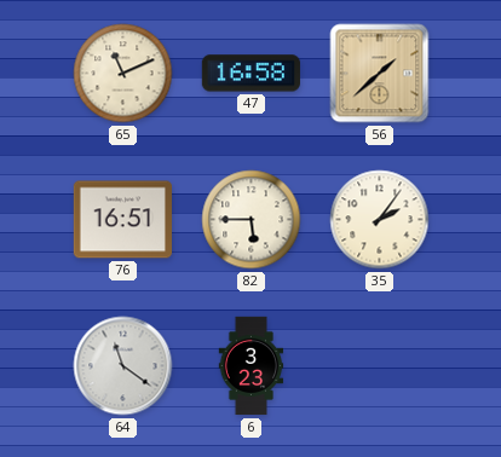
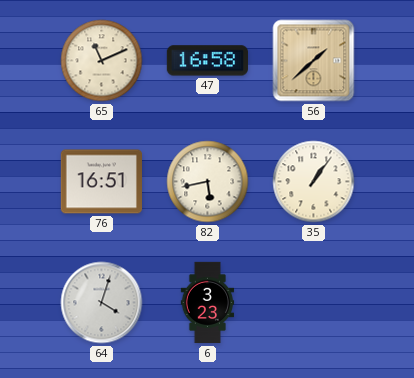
82: 5:45 -> 5:43
35: 2:06 -> 1:06
64: 11:21 -> 4:03
